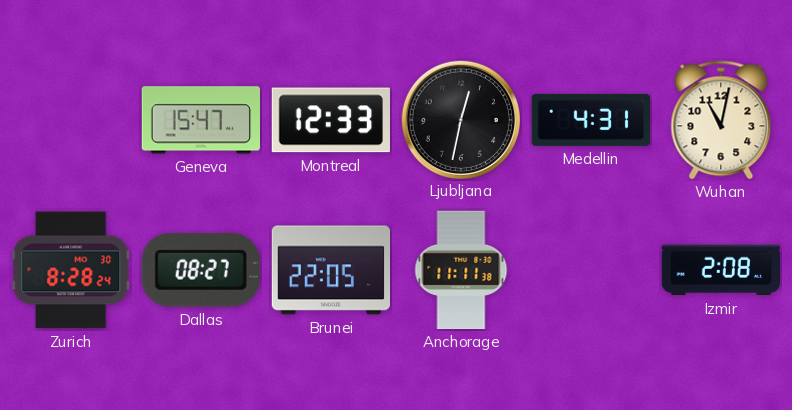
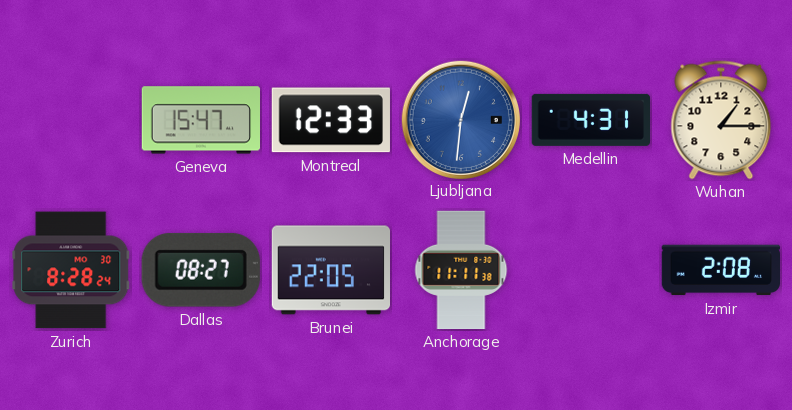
Ljubljana: 12:32 -> 12:31
Ljubljana dial: black -> blue
Wuhan: 11:02 -> 1:15
